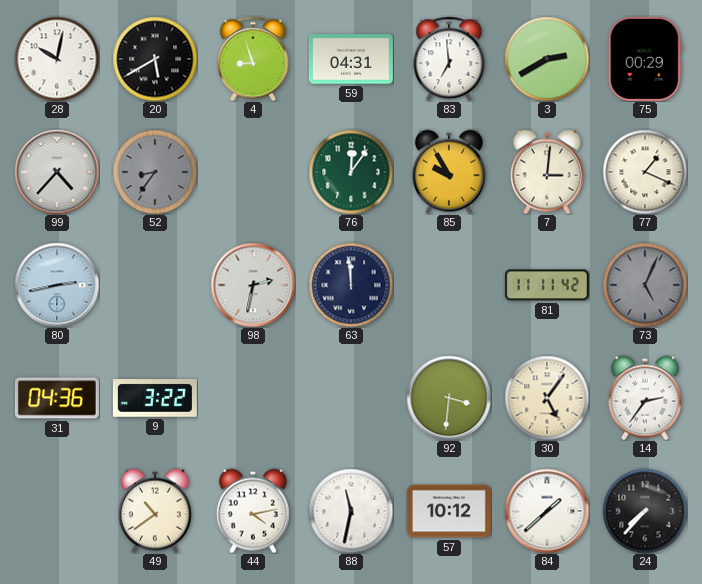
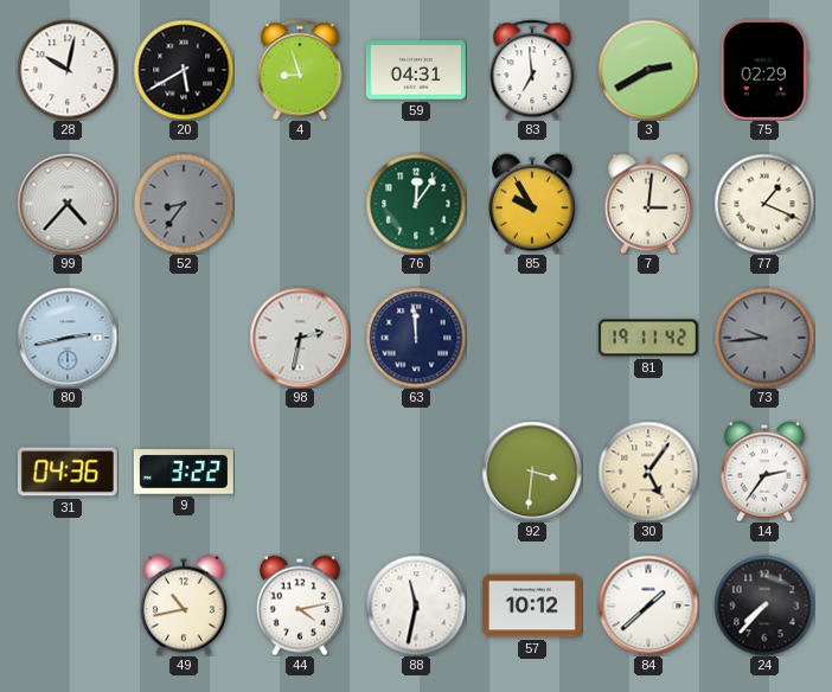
75: 00:29 -> 02:29
81: 11:11 -> 19:11
73: 5:04 -> 9:44
49: 10:39 -> 10:43
